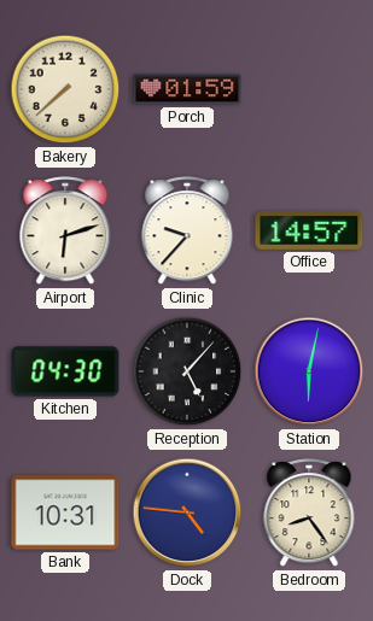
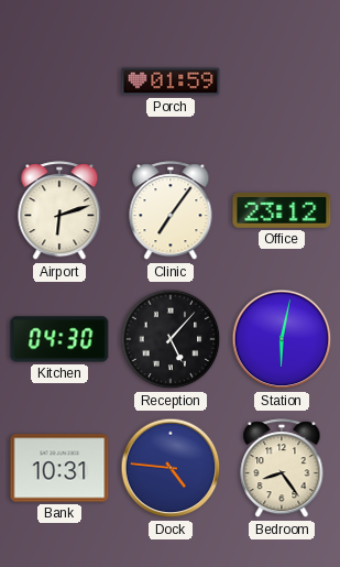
Bakery: 7:38 -> none
Clinic: 9:37 -> 7:06
Office: 14:57 -> 23:12
